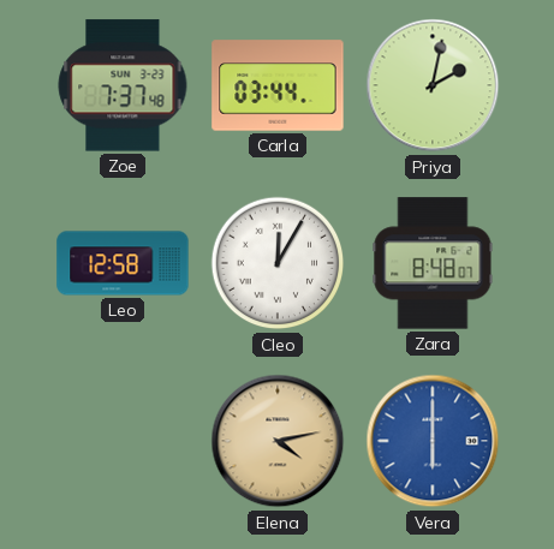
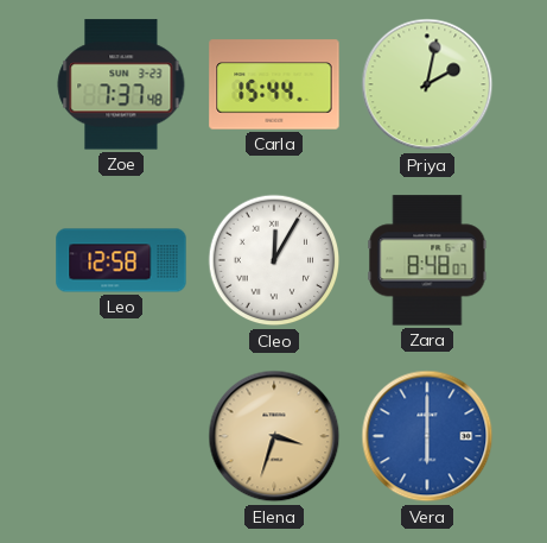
Carla: 03:44 -> 15:44
Elena: 4:13 -> 3:33
